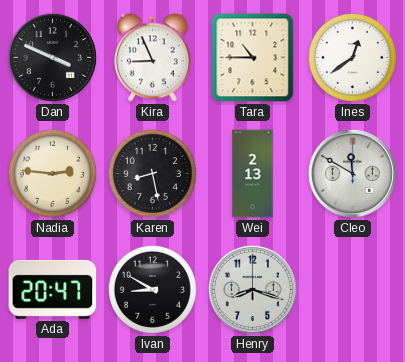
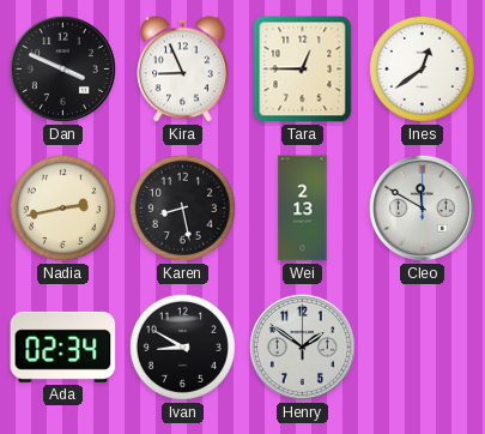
Tara: 10:45 -> 12:45
Nadia: 2:46 -> 2:43
Ada: 20:47 -> 02:34
Henry: 8:18 -> 1:51
